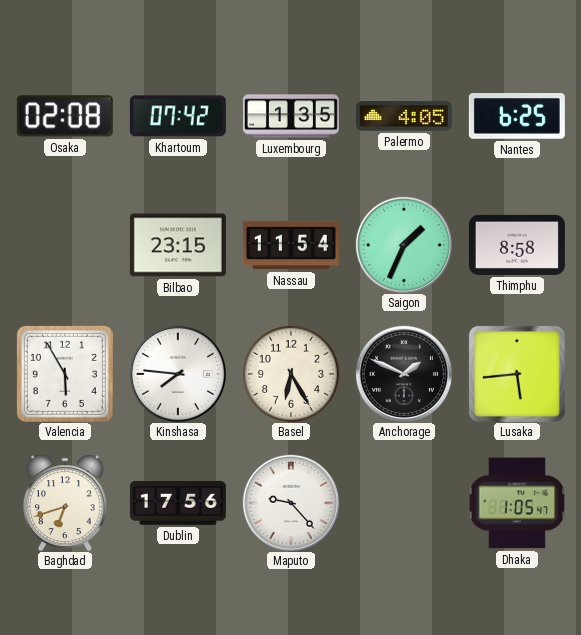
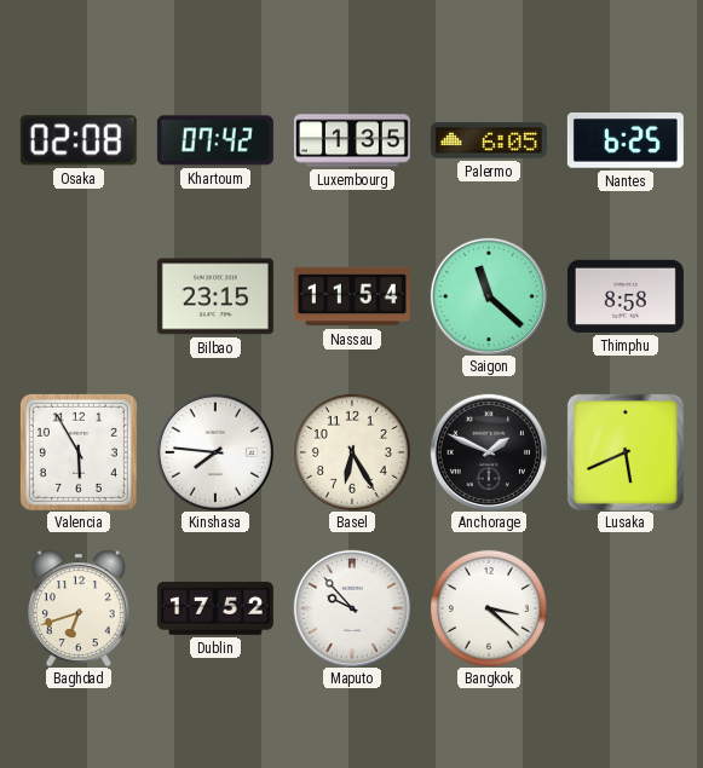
Palermo: 4:05 -> 6:05
Saigon: 1:34 -> 11:22
Lusaka: 5:44 -> 5:41
Dublin: 17:56 -> 17:52
Maputo: 9:23 -> 9:53
Bangkok: none -> 3:22
Dhaka: 1:05 -> none
